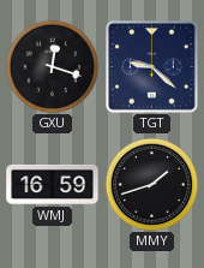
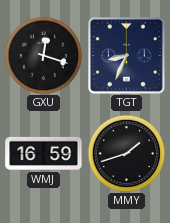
TGT: 9:22 -> 8:34
